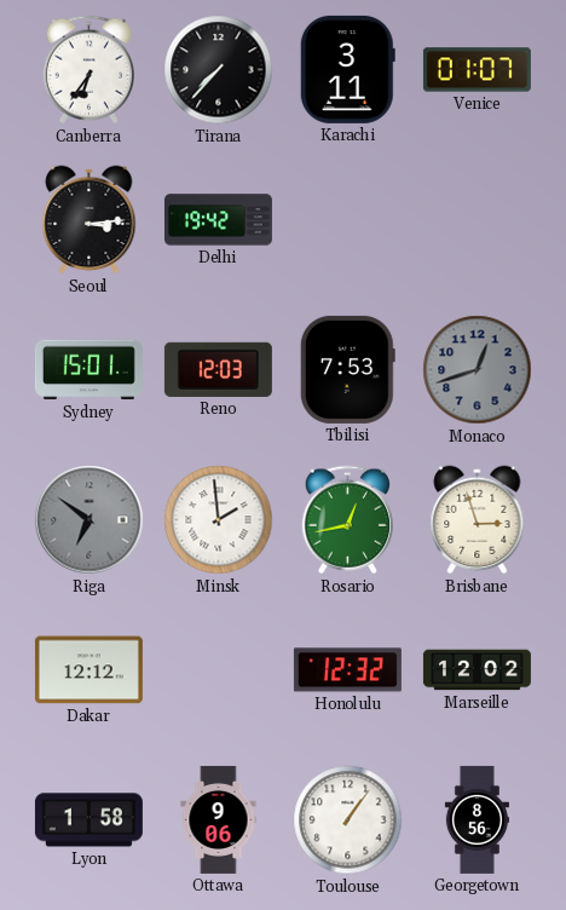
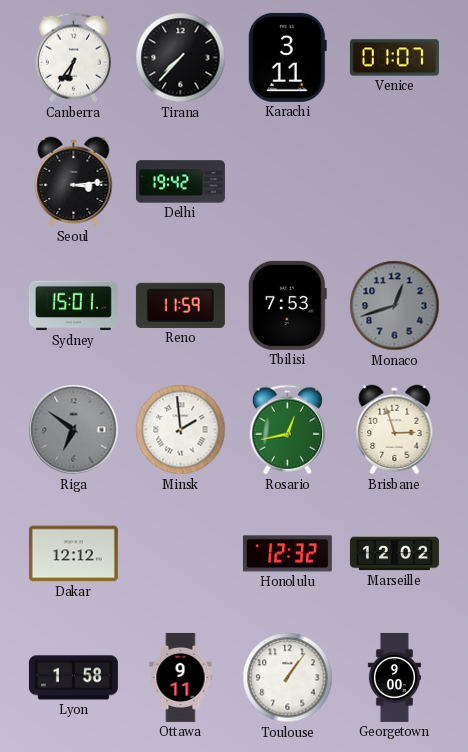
Reno: 12:03 -> 11:59
Ottawa: 9:06 -> 9:11
Georgetown: 8:56 -> 9:00
